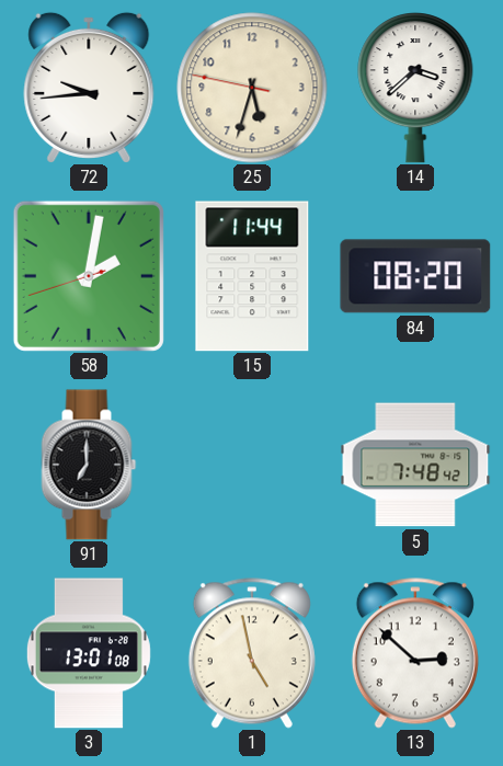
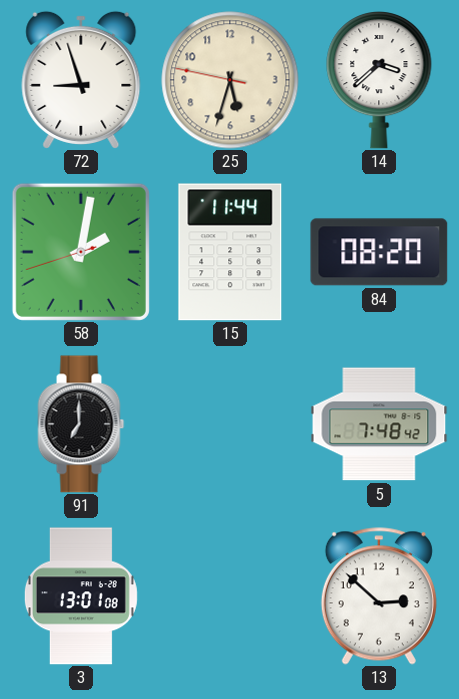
72: 9:44 -> 8:57
1: 4:58 -> none
